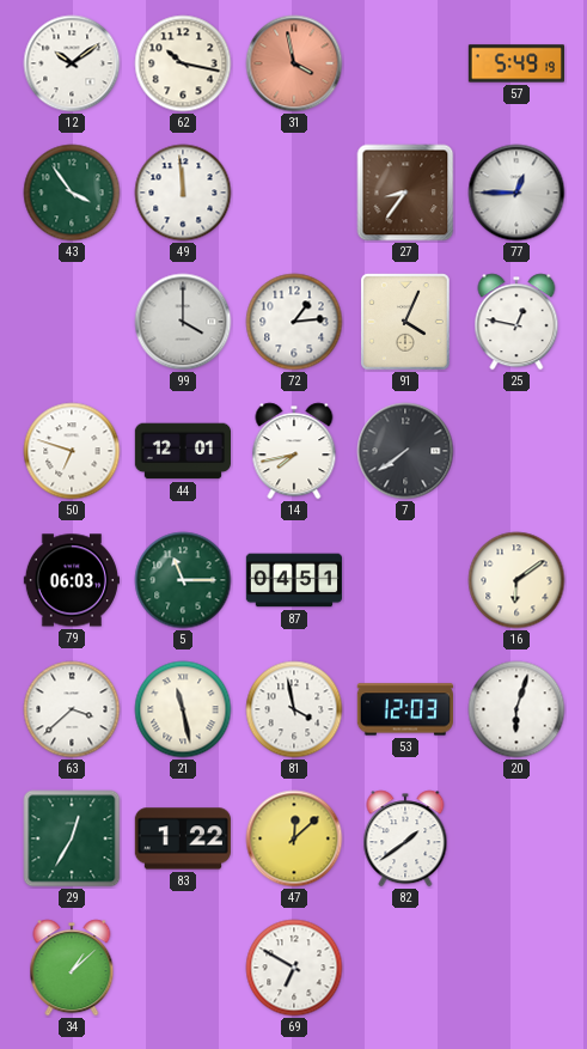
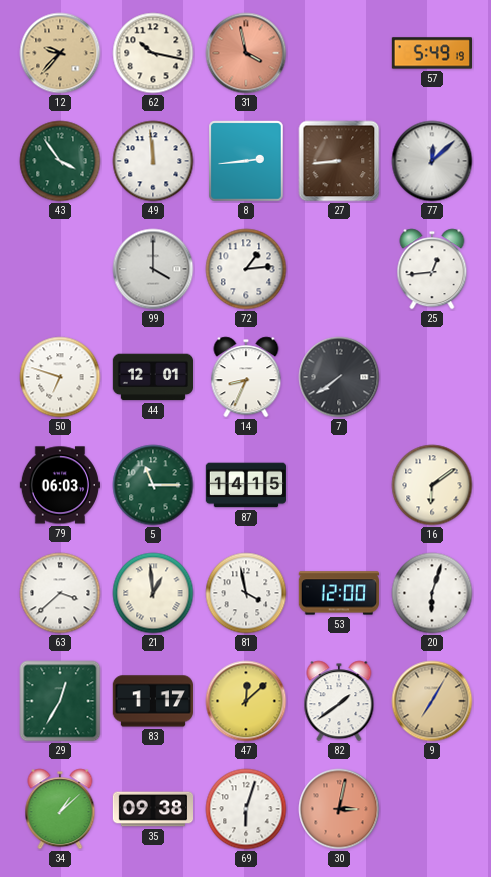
12: 10:09 -> 9:37
12 dial: white -> champagne
8: none -> 2:44
27: 8:36 -> 8:44
77: 12:45 -> 12:08
91: 4:04 -> none
25: 12:47 -> 12:44
14: 7:43 -> 8:34
87: 04:51 -> 14:15
21: 11:28 -> 12:59
53: 12:03 -> 12:00
83: 1:22 -> 1:17
9: none -> 7:05
35: none -> 09:38
69: 6:50 -> 6:03
30: none -> 3:02
